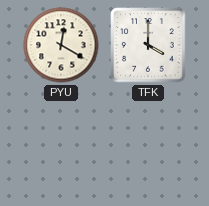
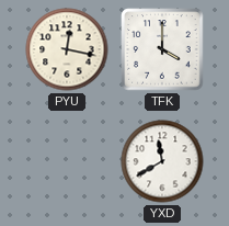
PYU: 12:20 -> 12:17
YXD: none -> 11:40
